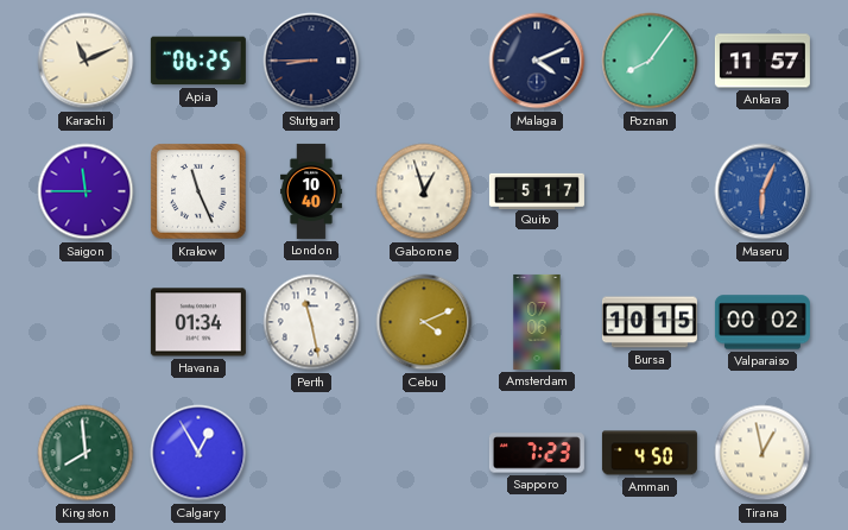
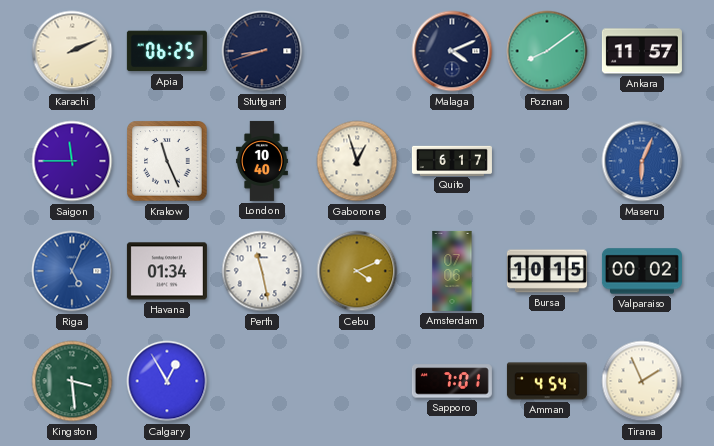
Karachi: 11:11 -> 2:11
Stuttgart: 8:45 -> 8:42
Poznan: 8:06 -> 8:09
Quito: 5:17 -> 6:17
Riga: none -> 5:04
Kingston: 7:59 -> 3:29
Sapporo: 7:23 -> 7:01
Amman: 4:50 -> 4:54
Tirana: 12:58 -> 1:56
